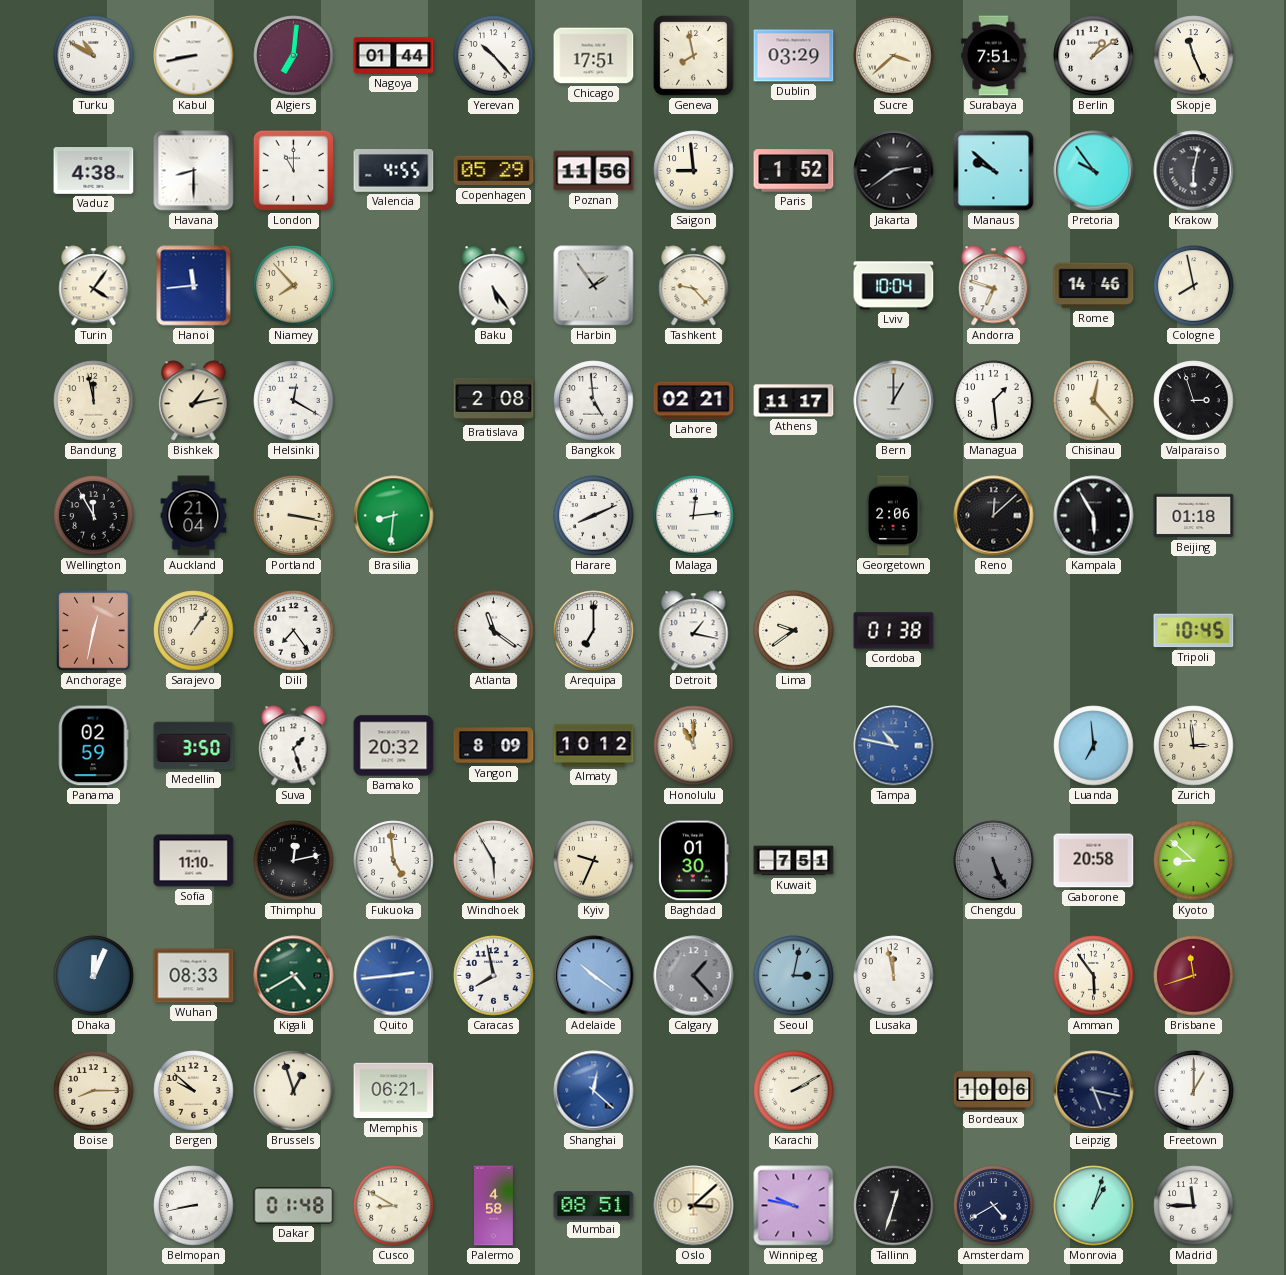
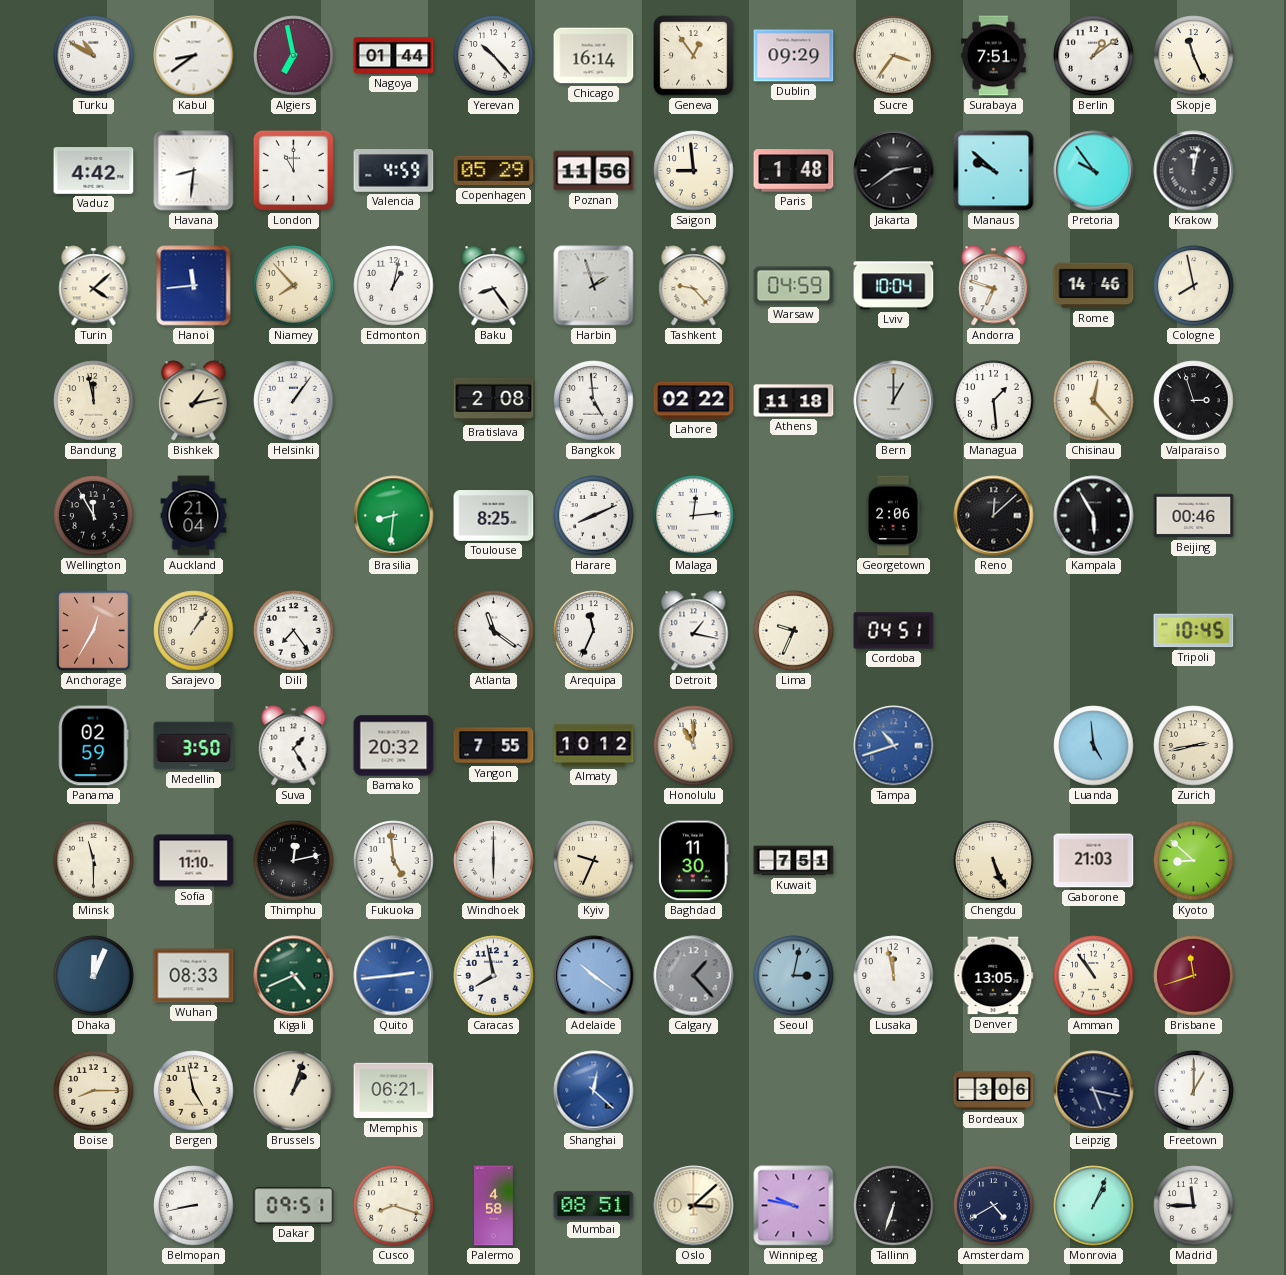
Kabul: 8:43 -> 8:39
Algiers: 7:01 -> 6:58
Chicago: 17:51 -> 16:14
Geneva: 7:58 -> 12:54
Dublin: 03:29 -> 09:29
Sucre: 3:38 -> 3:36
Vaduz: 4:38 -> 4:42
Havana: 8:30 -> 8:31
Valencia: 4:55 -> 4:59
Paris: 1:52 -> 1:48
Krakow: 6:02 -> 12:02
Turin: 4:06 -> 4:08
Edmonton: none -> 1:02
Baku: 5:24 -> 8:24
Harbin: 1:54 -> 1:57
Warsaw: none -> 04:59
Helsinki: 12:20 -> 1:06
Lahore: 02:21 -> 02:22
Athens: 11:17 -> 11:18
Portland: 3:17 -> none
Toulouse: none -> 8:25
Beijing: 01:18 -> 00:46
Anchorage: 12:32 -> 12:35
Arequipa: 7:00 -> 11:34
Lima: 9:39 -> 9:34
Cordoba: 01:38 -> 04:51
Suva: 1:27 -> 1:25
Yangon: 8:09 -> 7:55
Tampa: 10:47 -> 10:42
Luanda: 6:59 -> 4:59
Zurich: 2:59 -> 2:43
Minsk: none -> 11:30
Windhoek: 5:55 -> 6:00
Baghdad: 01:30 -> 11:30
Chengdu dial: grey -> cream
Gaborone: 20:58 -> 21:03
Kigali: 4:40 -> 4:41
Denver: none -> 13:05
Amman: 5:54 -> 10:54
Bergen: 9:52 -> 4:58
Brussels: 12:57 -> 1:03
Karachi: 2:10 -> none
Bordeaux: 10:06 -> 3:06
Dakar: 01:48 -> 09:51
Cusco: 8:50 -> 8:18
Tallinn: 12:33 -> 6:33
Monrovia: 1:03 -> 1:04
